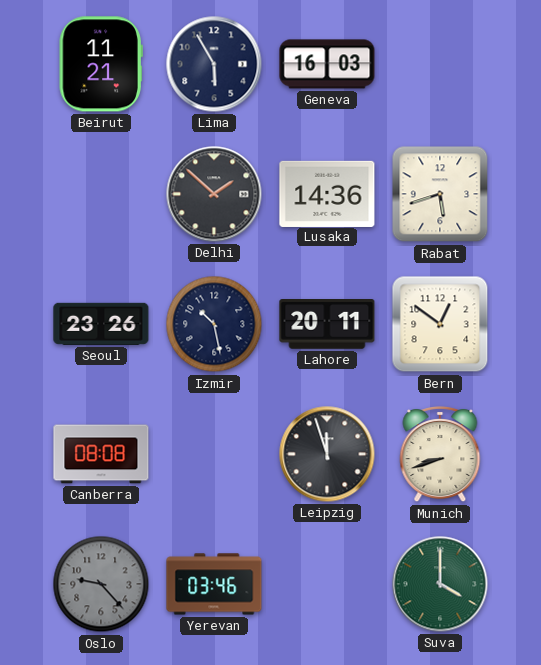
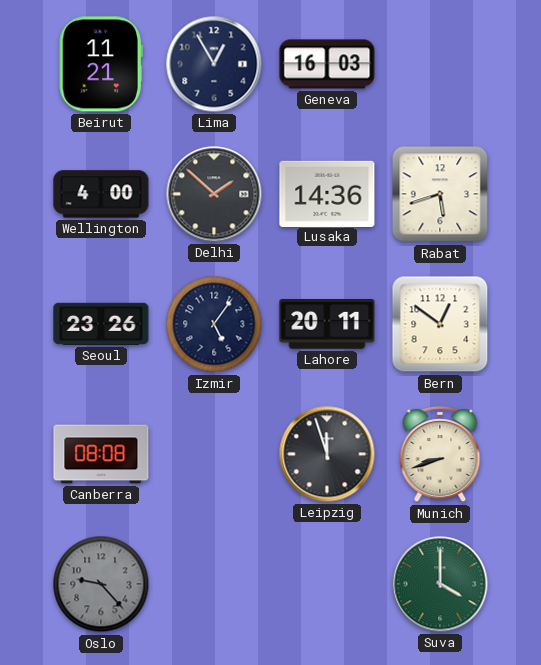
Lima: 5:55 -> 12:55
Wellington: none -> 4:00
Izmir: 10:28 -> 5:06
Yerevan: 03:46 -> none
